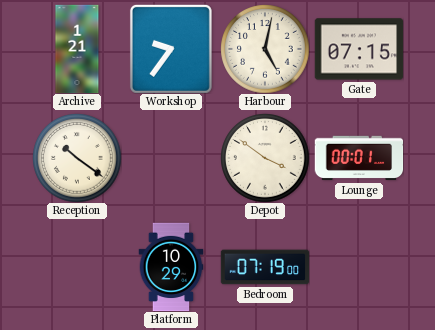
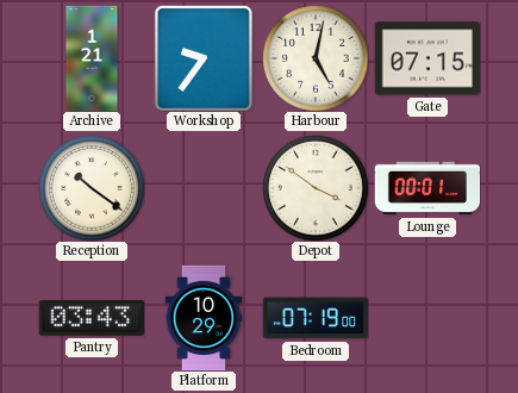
Pantry: none -> 03:43
